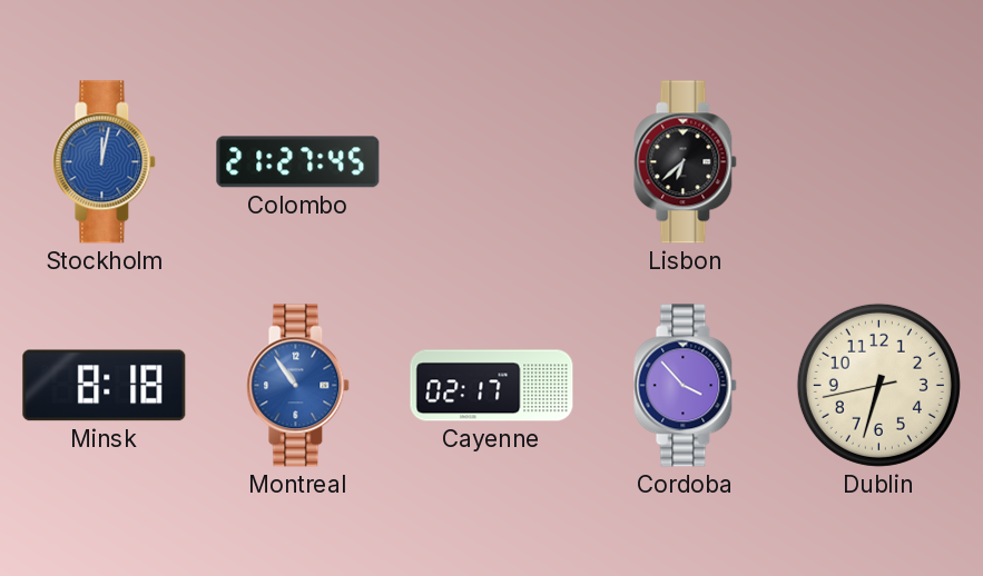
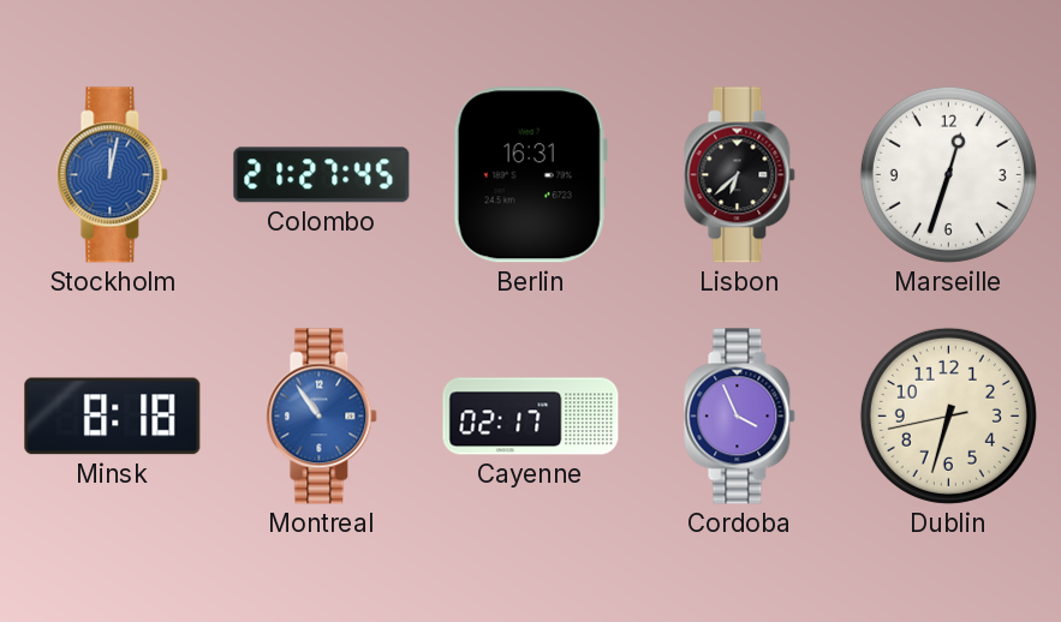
Berlin: none -> 16:31
Marseille: none -> 12:33
Cordoba: 3:53 -> 3:56
